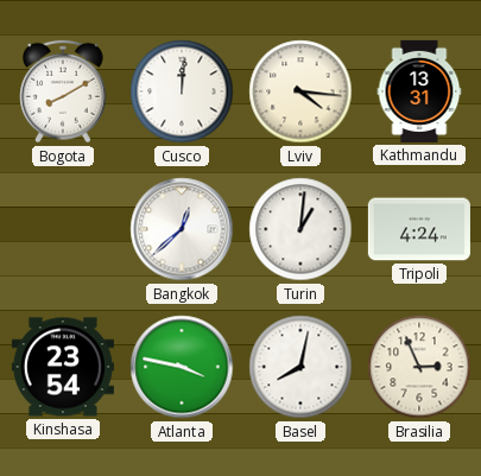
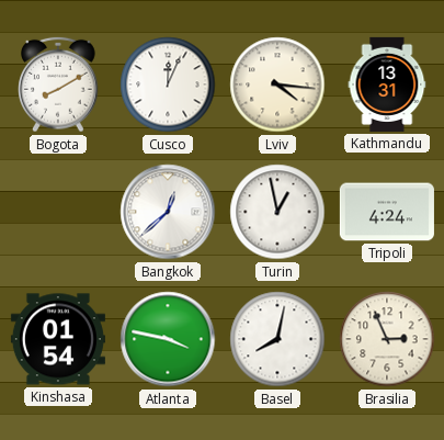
Cusco: 12:01 -> 12:04
Turin: 1:01 -> 12:58
Kinshasa: 23:54 -> 01:54
